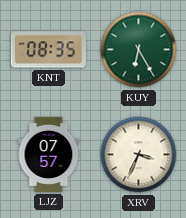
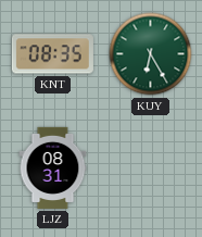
LJZ: 07:57 -> 08:31
XRV: 3:34 -> none
